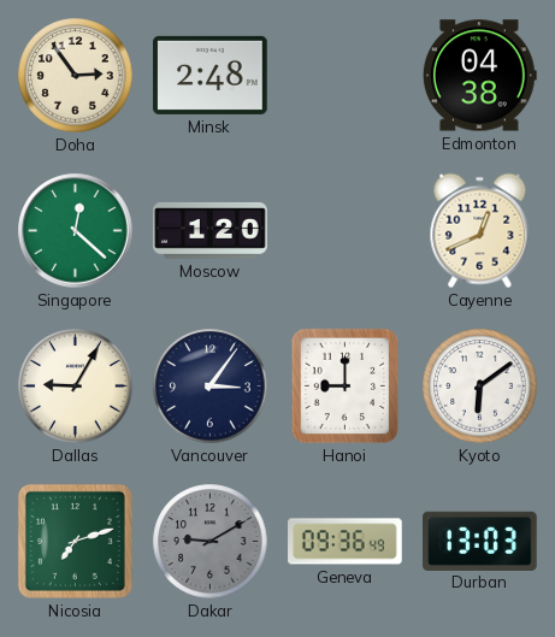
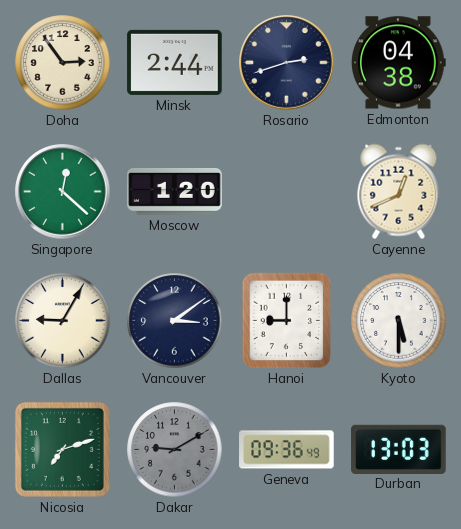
Minsk: 2:48 -> 2:44
Rosario: none -> 2:42
Vancouver: 3:06 -> 3:09
Kyoto: 6:09 -> 5:30
